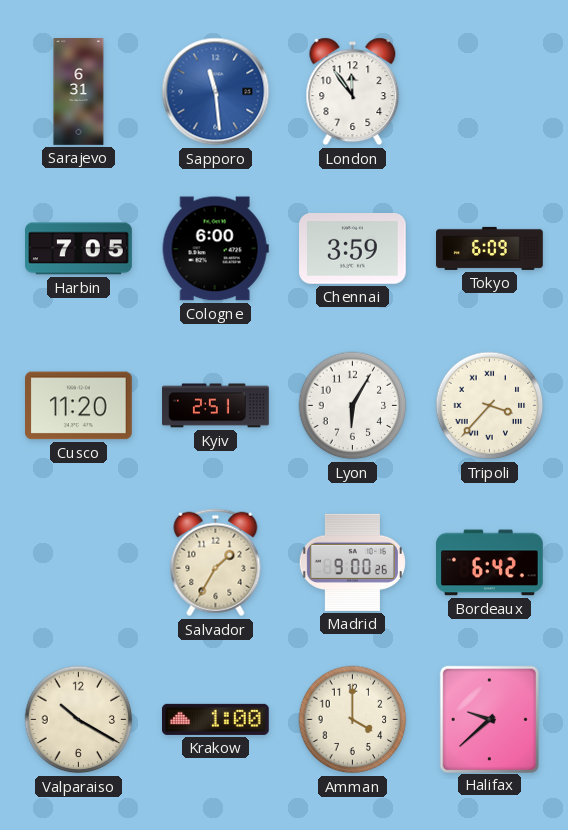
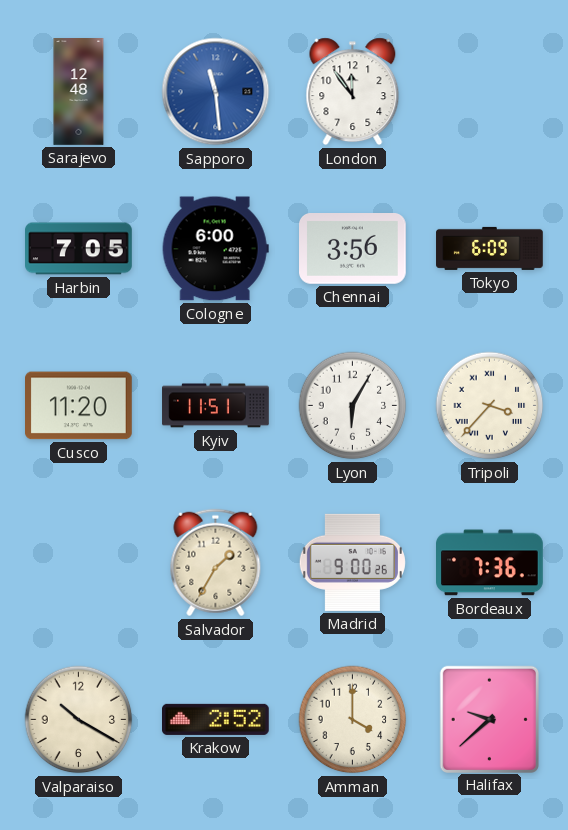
Sarajevo: 6:31 -> 12:48
Chennai: 3:59 -> 3:56
Kyiv: 2:51 -> 11:51
Bordeaux: 6:42 -> 7:36
Krakow: 1:00 -> 2:52
